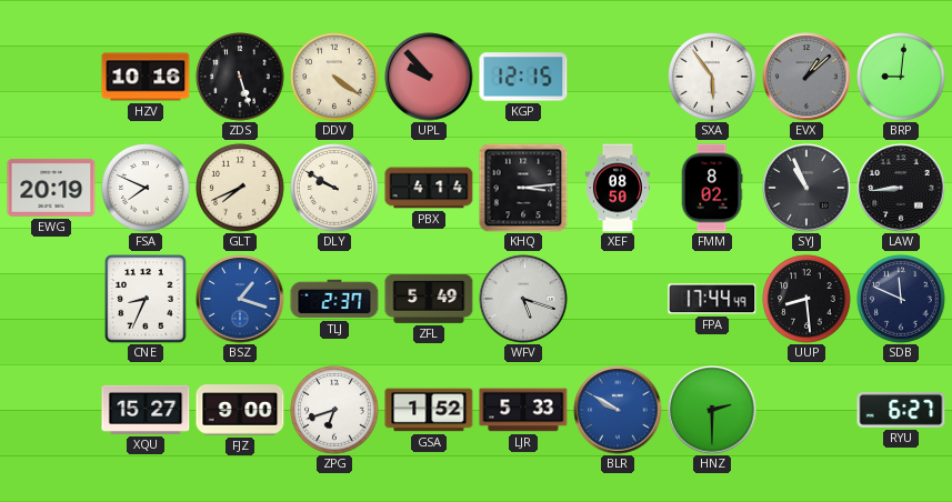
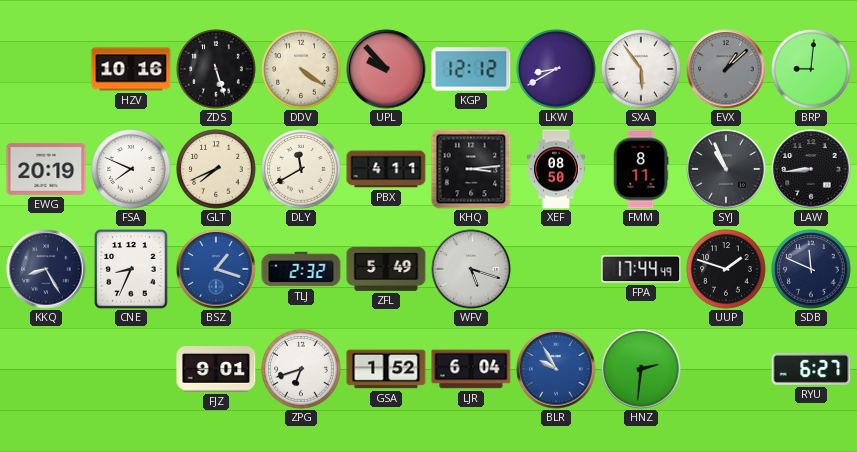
KGP: 12:15 -> 12:12
LKW: none -> 8:40
DLY: 9:50 -> 11:40
PBX: 4:14 -> 4:11
FMM: 8:02 -> 8:11
KKQ: none -> 8:25
TLJ: 2:37 -> 2:32
UUP: 8:29 -> 1:48
XQU: 15:27 -> none
FJZ: 9:00 -> 9:01
LJR: 5:33 -> 6:04
BLR: 9:50 -> 9:55
HNZ: 2:30 -> 2:31
